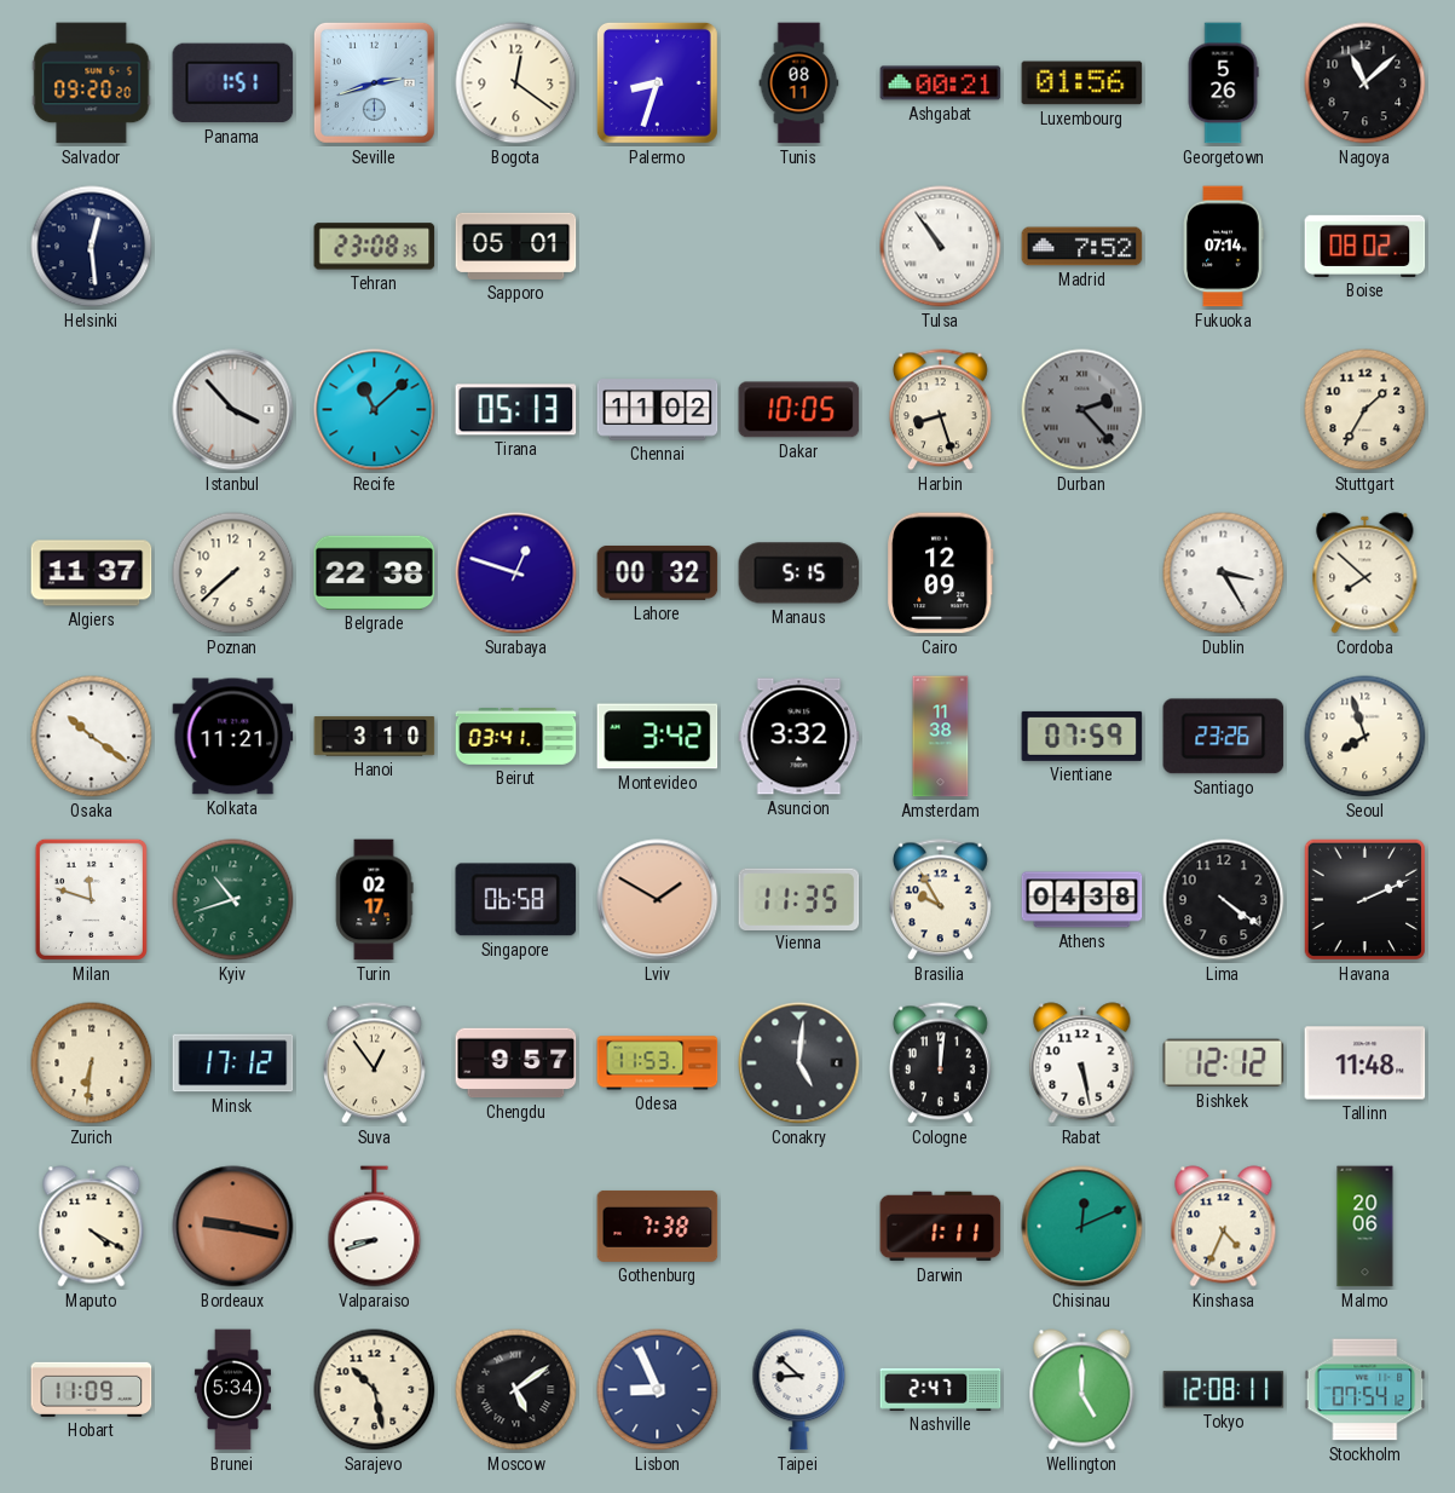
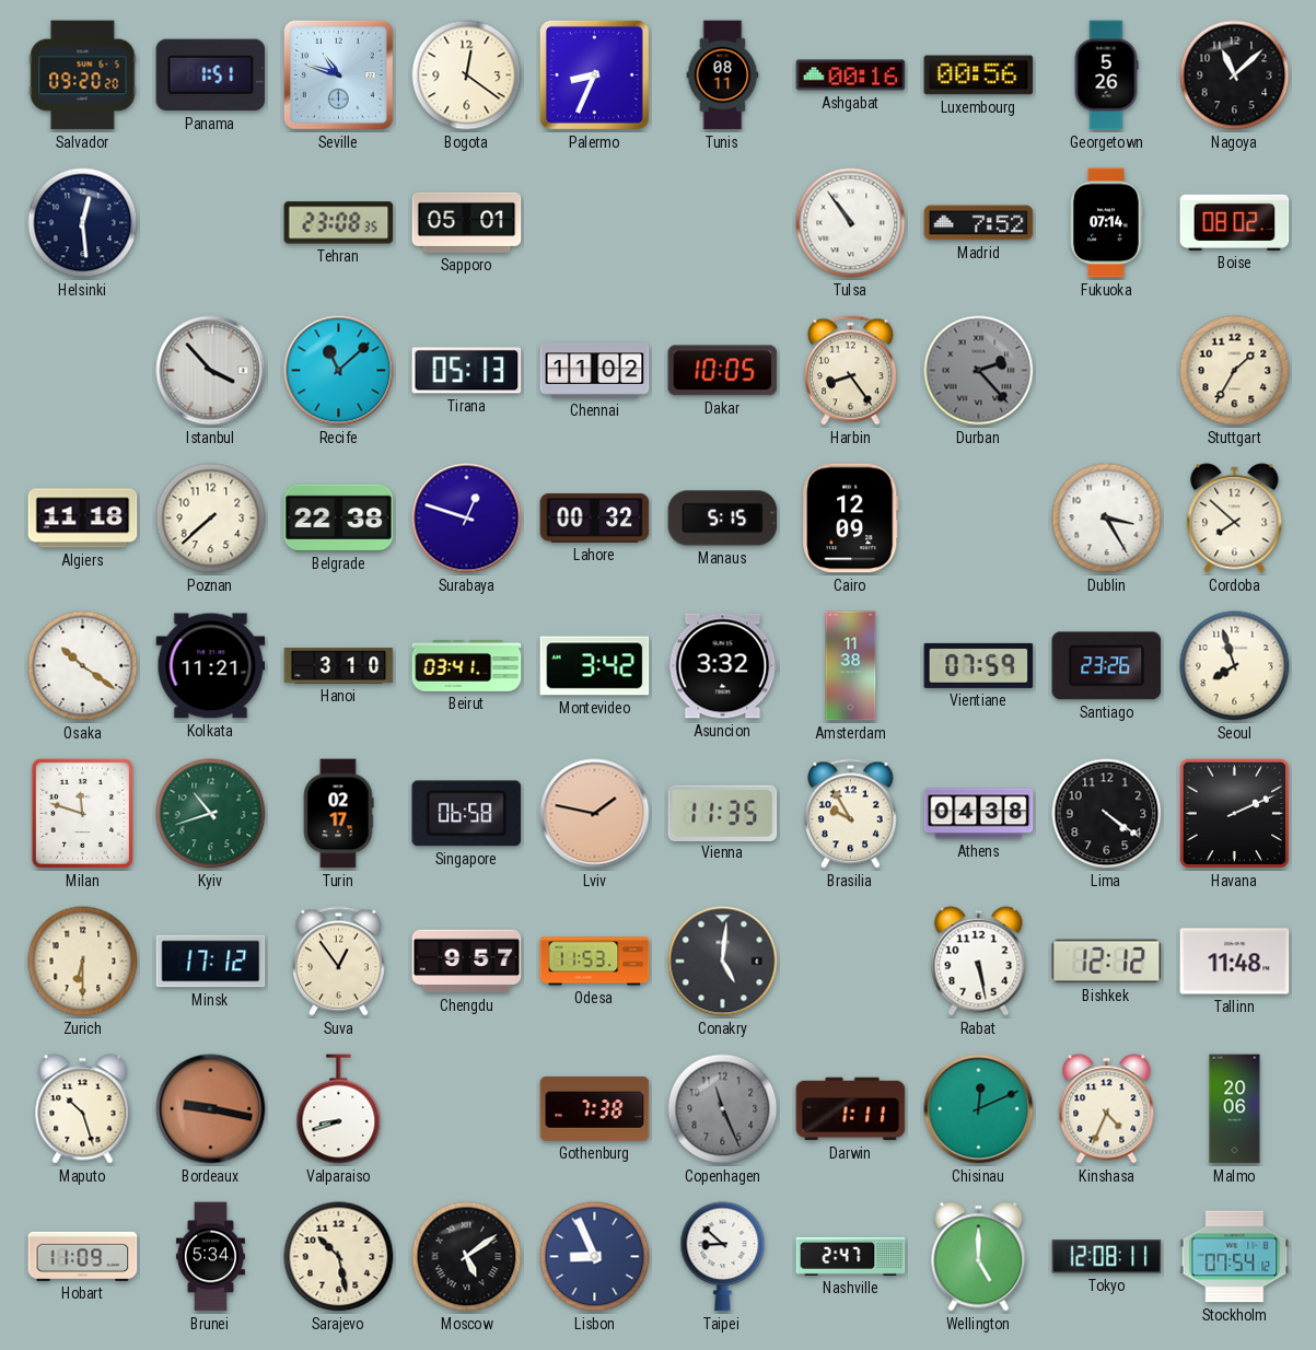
Seville: 2:42 -> 10:48
Palermo: 8:33 -> 8:34
Ashgabat: 00:21 -> 00:16
Luxembourg: 01:56 -> 00:56
Harbin: 8:27 -> 8:24
Algiers: 11:37 -> 11:18
Lviv: 1:50 -> 1:47
Zurich: 6:31 -> 6:30
Cologne: 12:01 -> none
Maputo: 4:20 -> 10:27
Copenhagen: none -> 11:26
